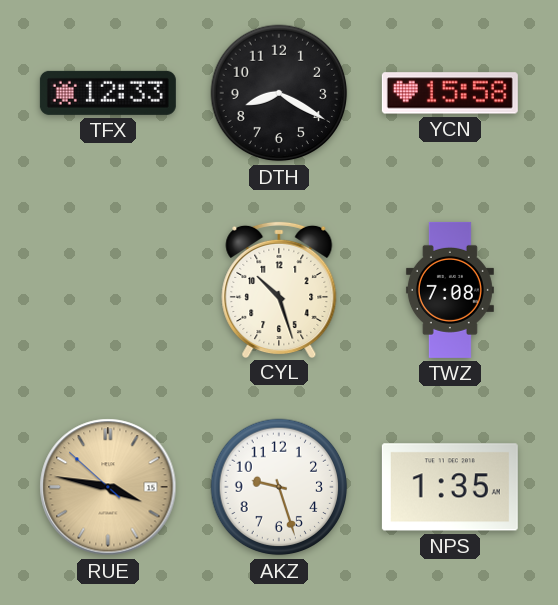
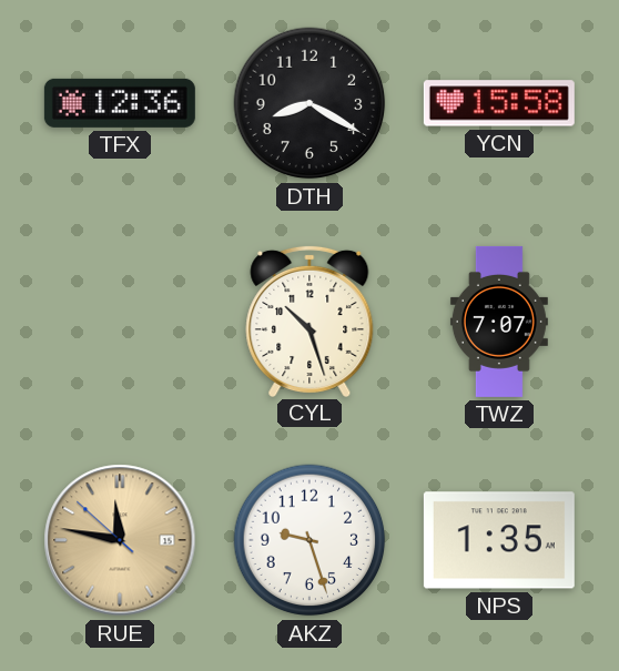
TFX: 12:33 -> 12:36
TWZ: 7:08 -> 7:07
RUE: 3:46 -> 11:46
